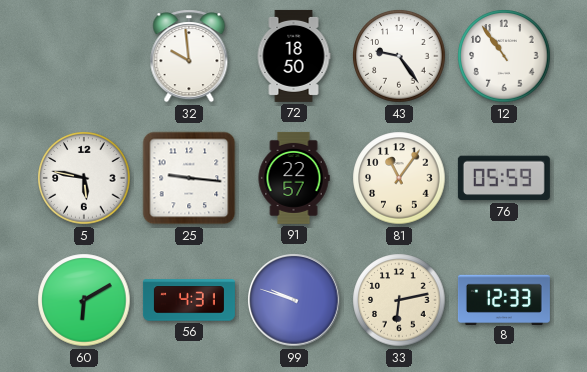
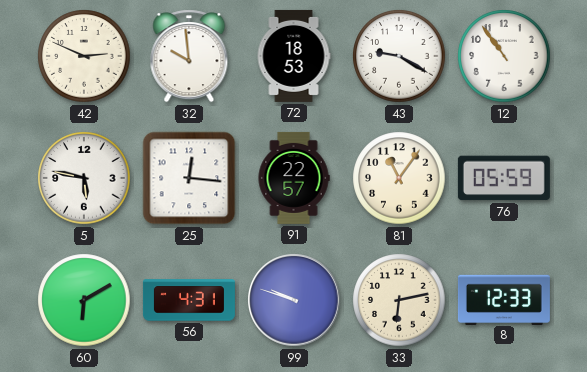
42: none -> 2:49
72: 18:50 -> 18:53
43: 9:24 -> 9:20
25: 9:16 -> 12:16
